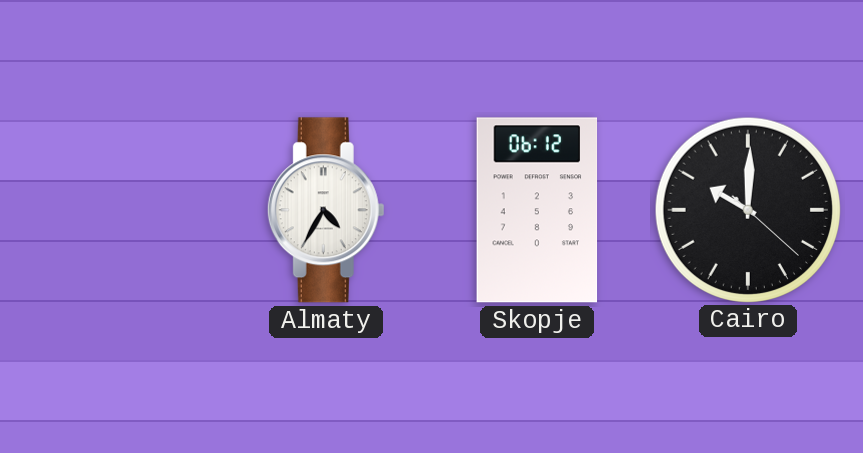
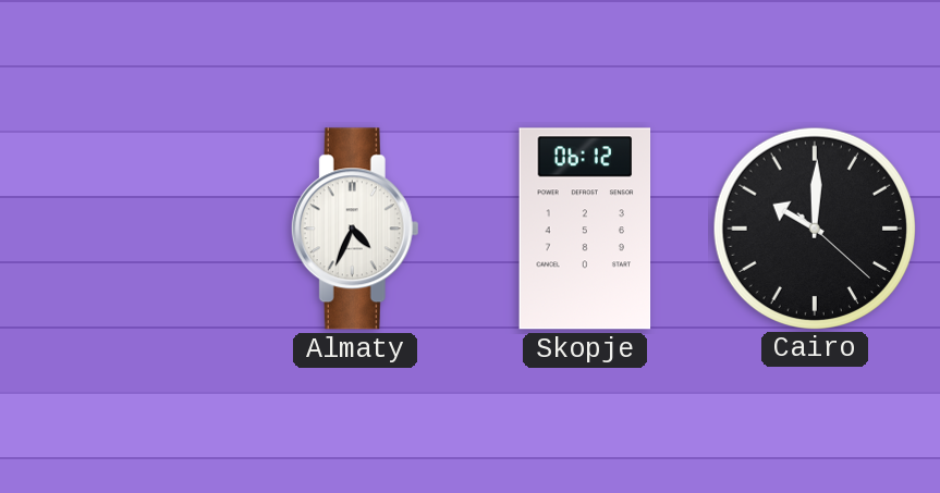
Almaty: 4:35 -> 4:34
